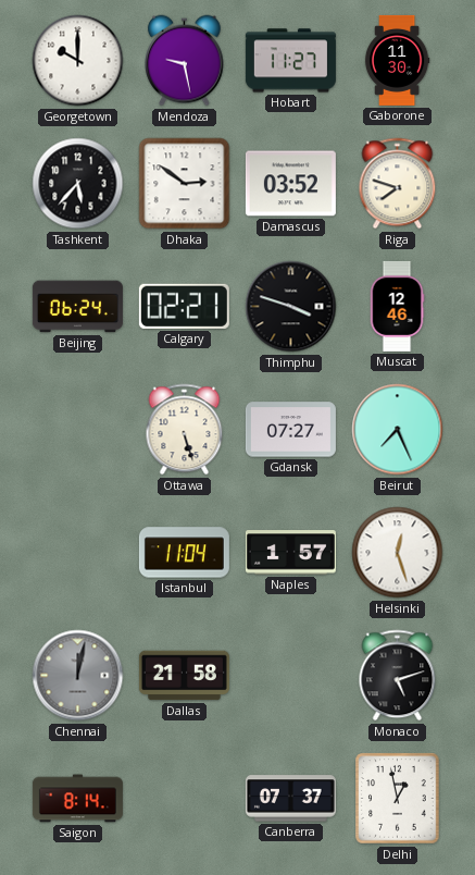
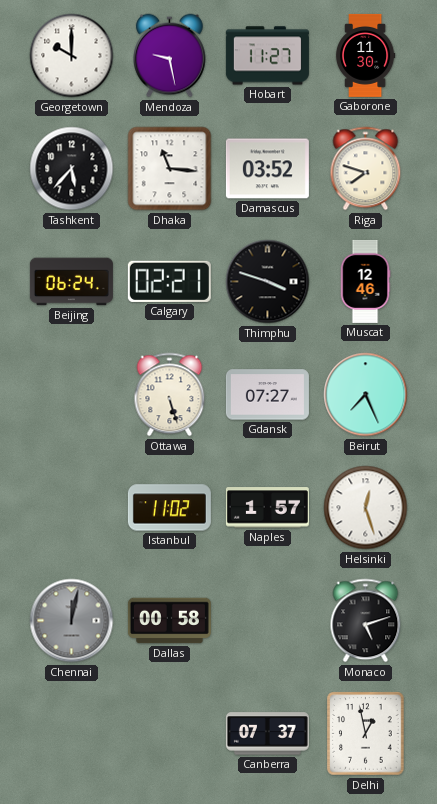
Dhaka: 2:51 -> 11:16
Istanbul: 11:04 -> 11:02
Dallas: 21:58 -> 00:58
Saigon: 8:14 -> none
